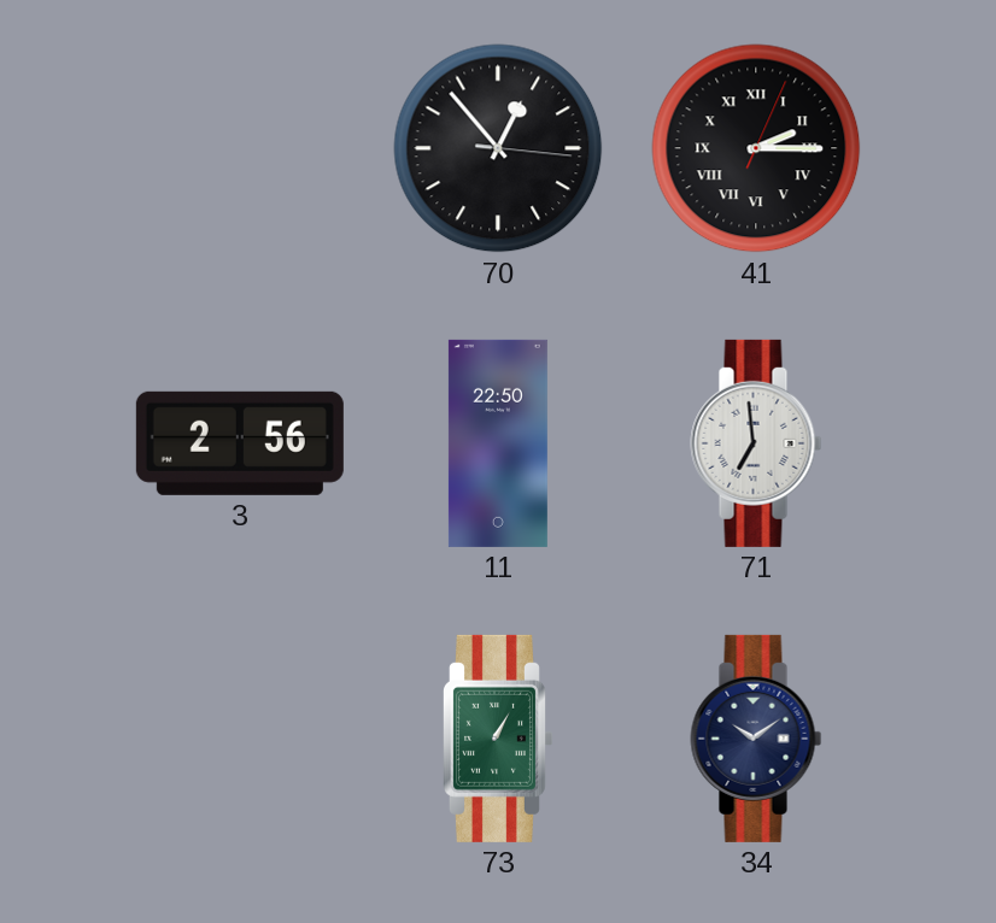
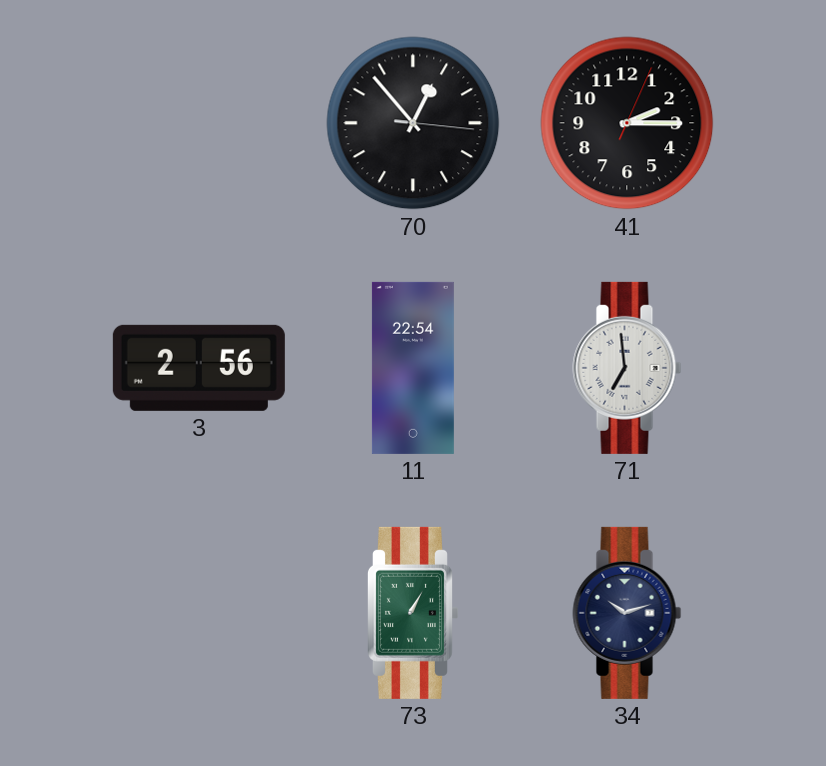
41 numerals: Roman -> Arabic
11: 22:50 -> 22:54
34: 10:09 -> 10:12
